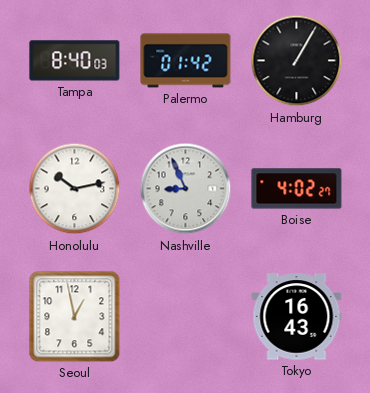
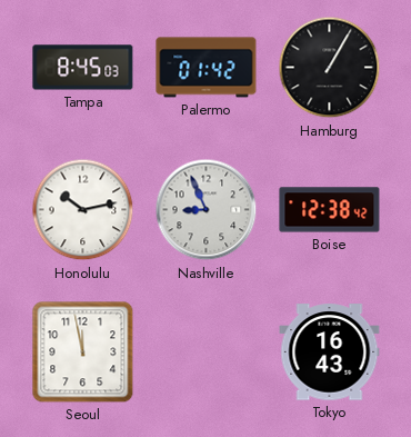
Tampa: 8:40 -> 8:45
Boise: 4:02 -> 12:38
Seoul: 12:58 -> 11:58
